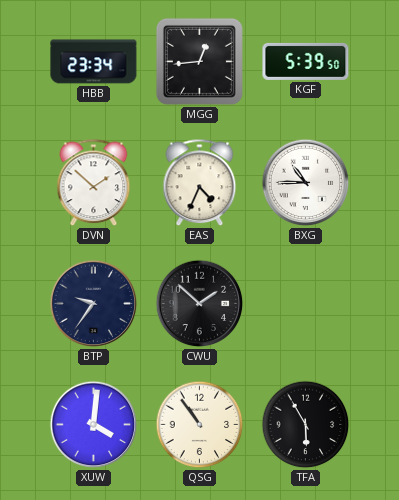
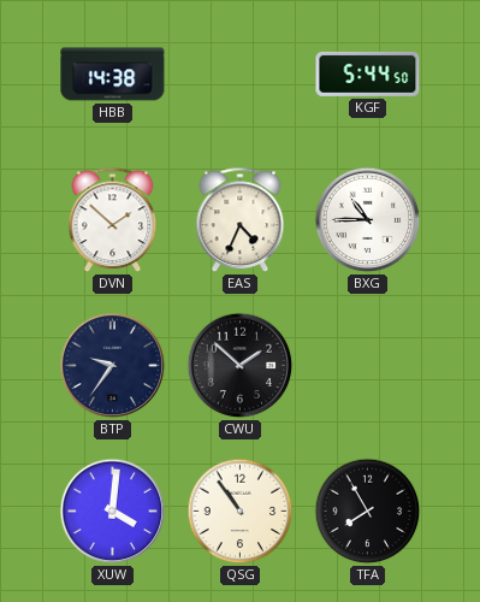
HBB: 23:34 -> 14:38
MGG: 12:44 -> none
KGF: 5:39 -> 5:44
TFA: 5:55 -> 7:55
